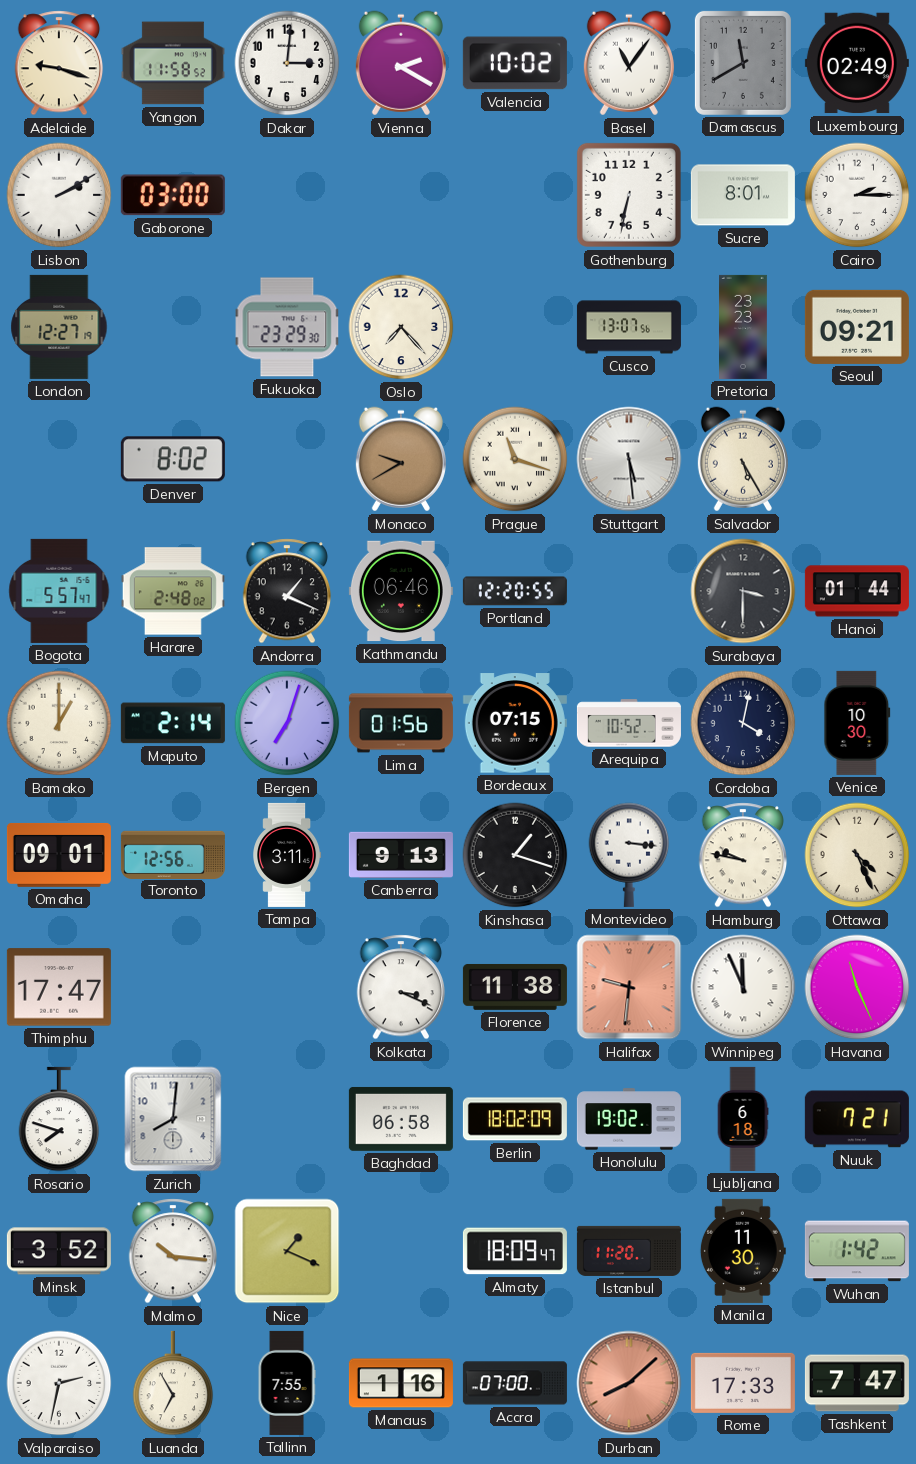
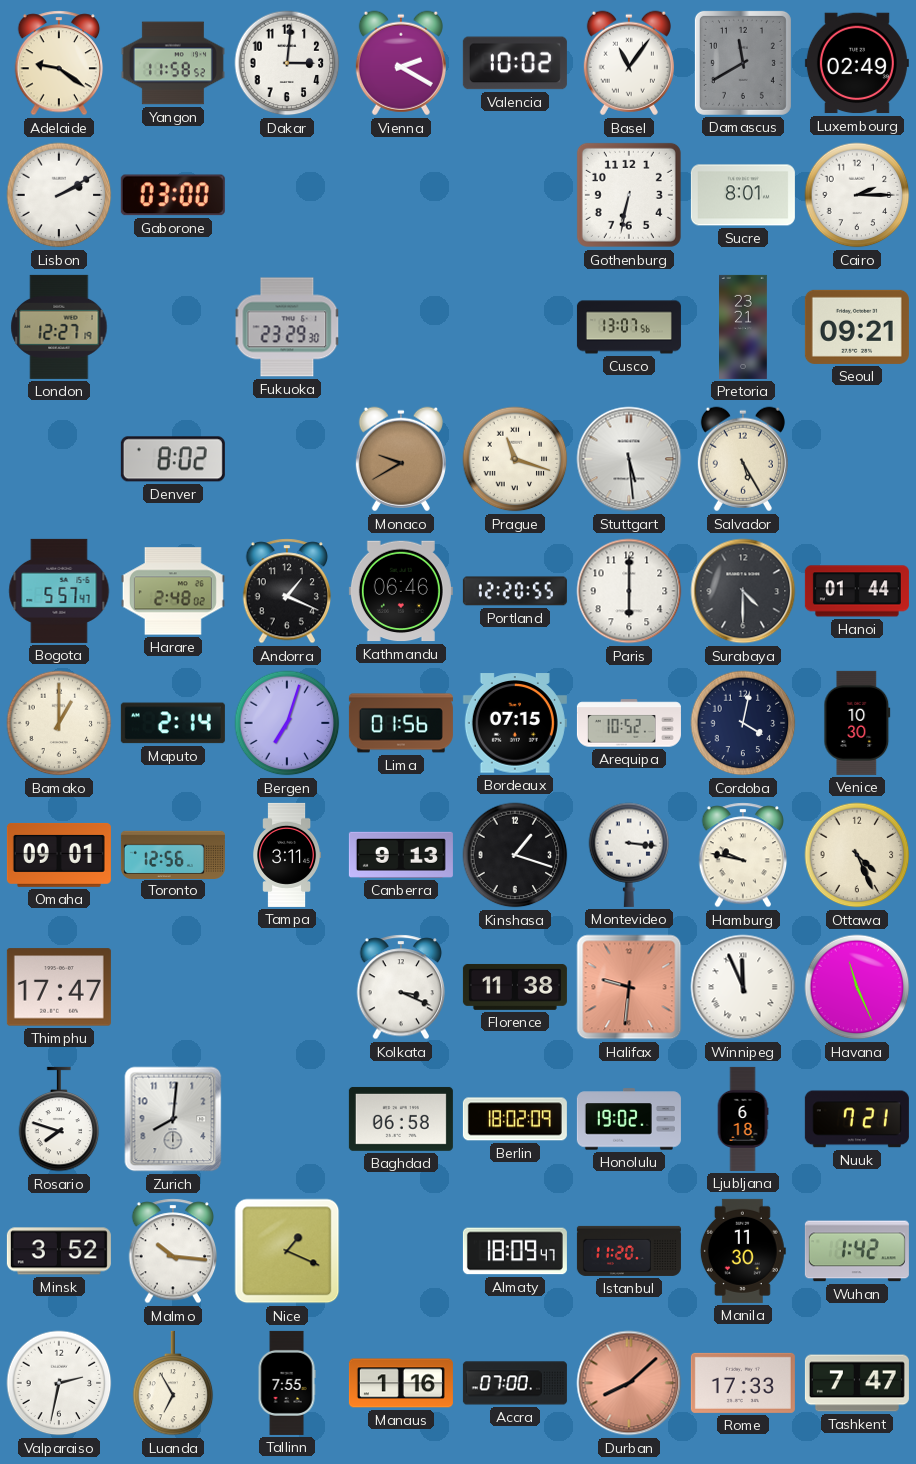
Adelaide: 9:18 -> 9:21
Oslo: 7:23 -> none
Pretoria: 23:23 -> 23:21
Paris: none -> 6:00
Surabaya: 3:30 -> 4:30
